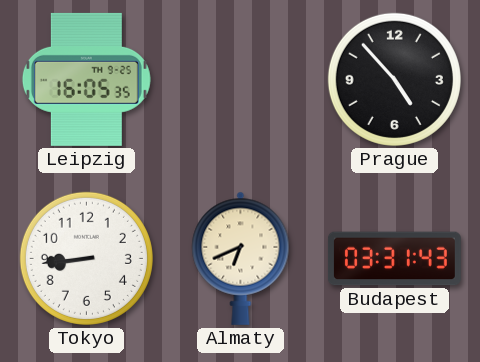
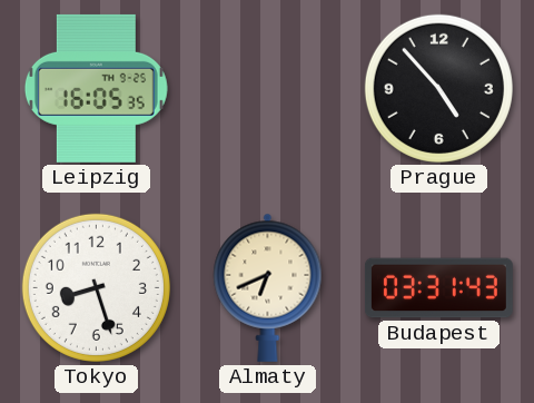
Tokyo: 8:44 -> 8:27
